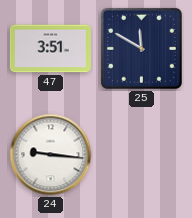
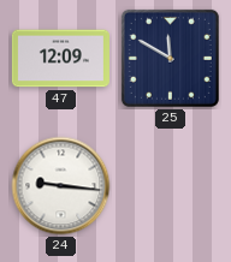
47: 3:51 -> 12:09
